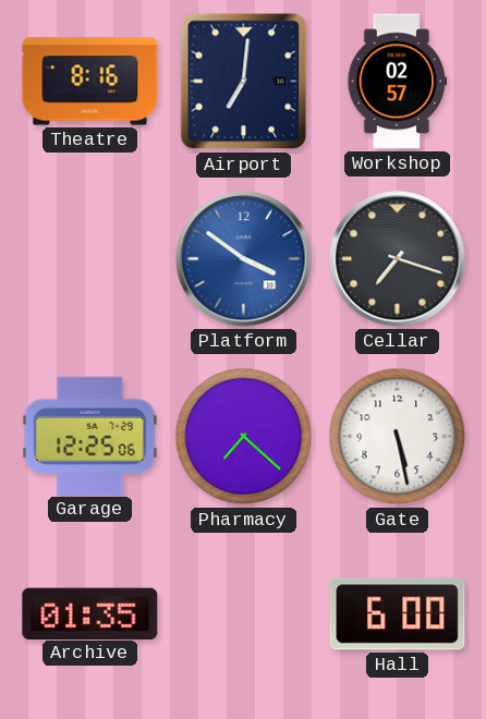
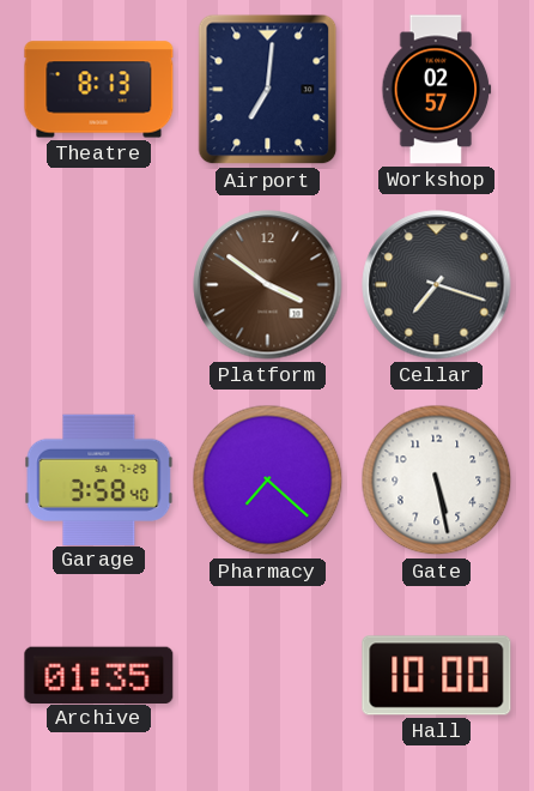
Theatre: 8:16 -> 8:13
Platform dial: blue -> brown
Garage: 12:25 -> 3:58
Hall: 6:00 -> 10:00
